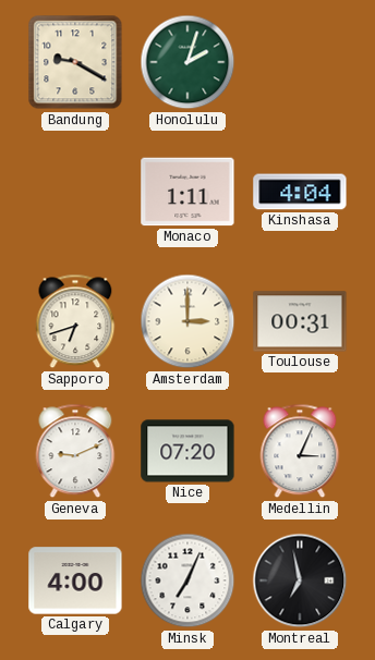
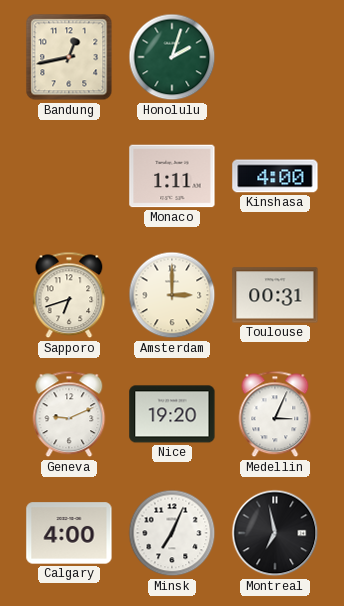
Bandung: 9:20 -> 12:43
Kinshasa: 4:04 -> 4:00
Nice: 07:20 -> 19:20
